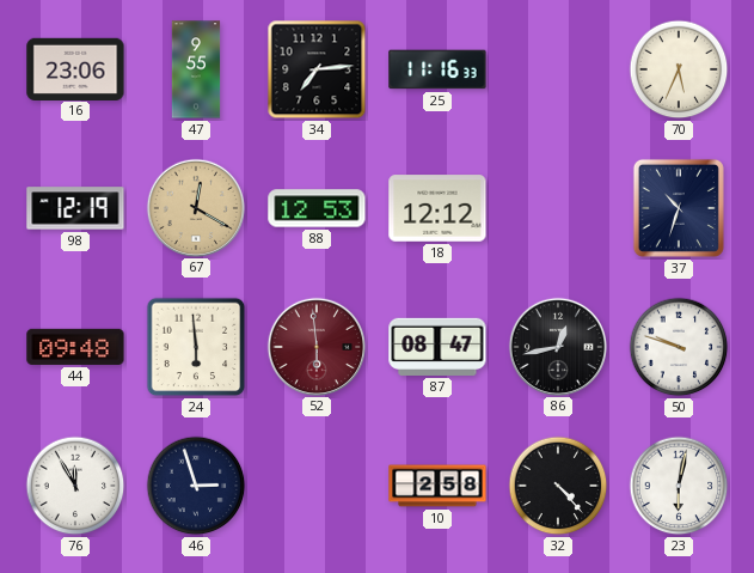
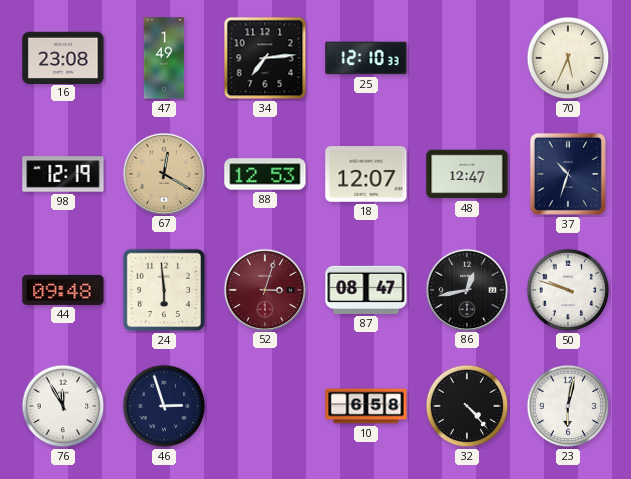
16: 23:06 -> 23:08
47: 9:55 -> 1:49
25: 11:16 -> 12:10
18: 12:12 -> 12:07
48: none -> 12:47
52: 5:59 -> 3:03
10: 2:58 -> 6:58
